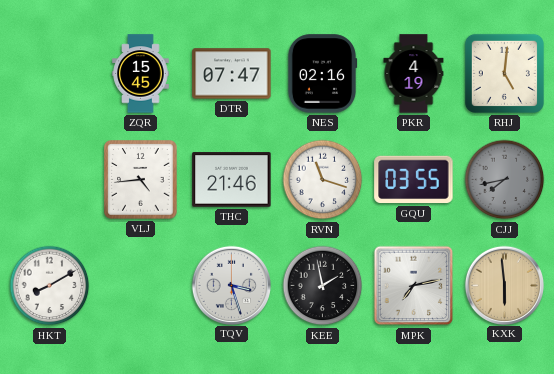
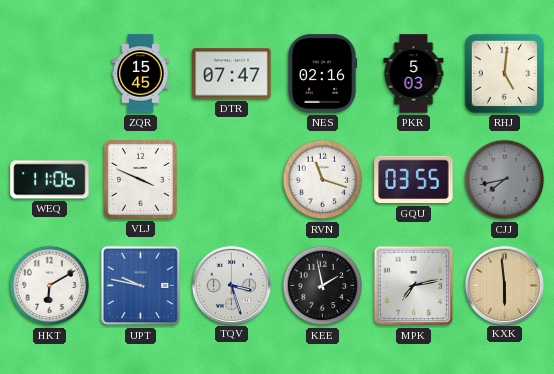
PKR: 4:19 -> 5:03
WEQ: none -> 11:06
VLJ: 4:44 -> 3:49
THC: 21:46 -> none
HKT: 8:10 -> 6:10
UPT: none -> 9:47
